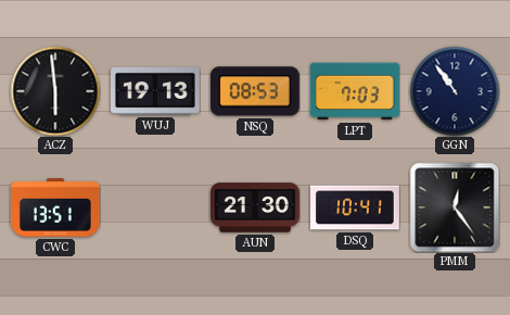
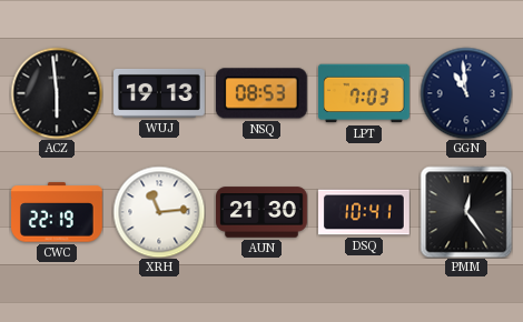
GGN: 10:54 -> 10:59
CWC: 13:51 -> 22:19
XRH: none -> 11:14
